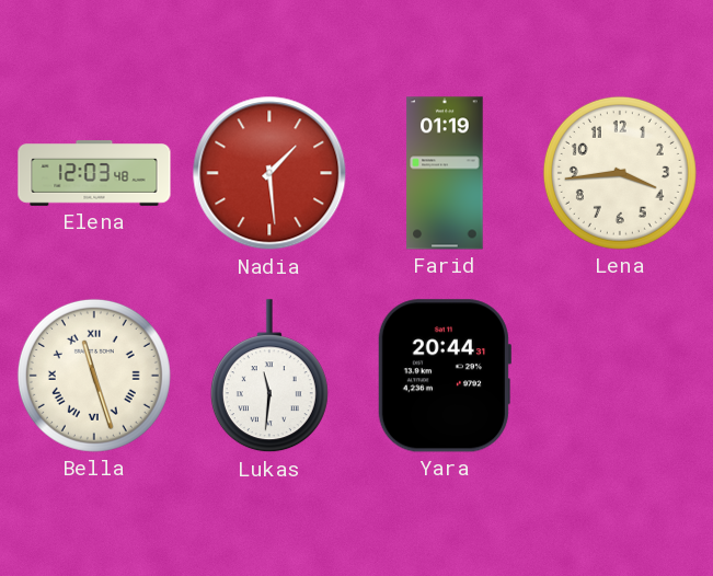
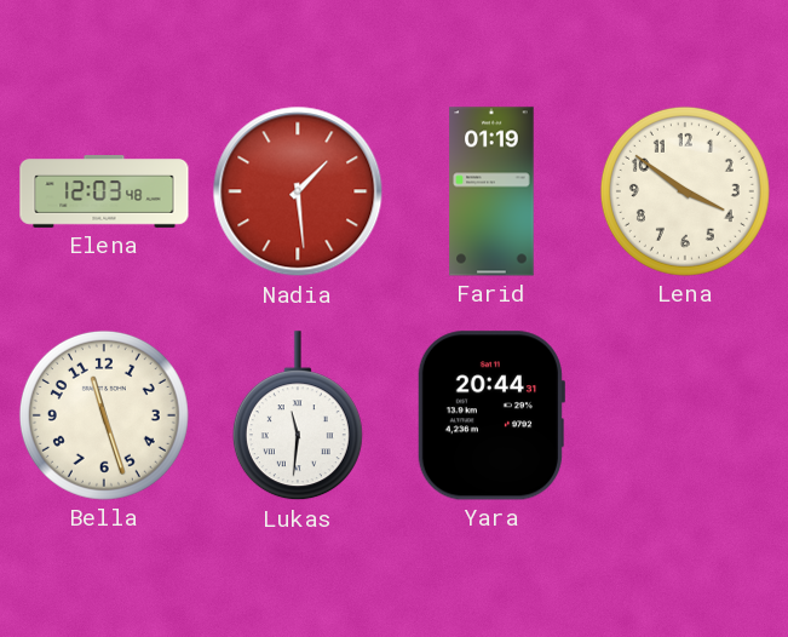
Lena: 3:44 -> 3:51
Bella numerals: Roman -> Arabic
